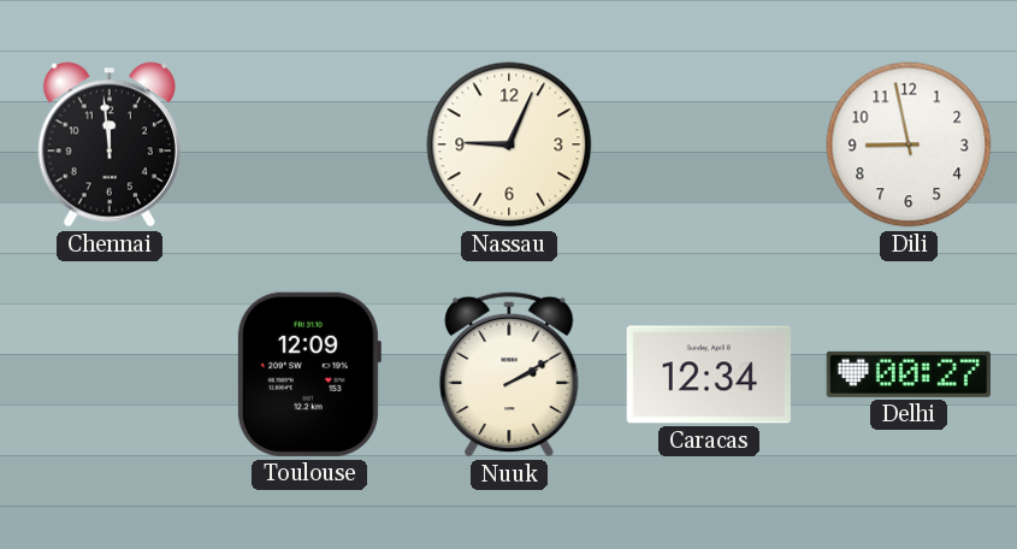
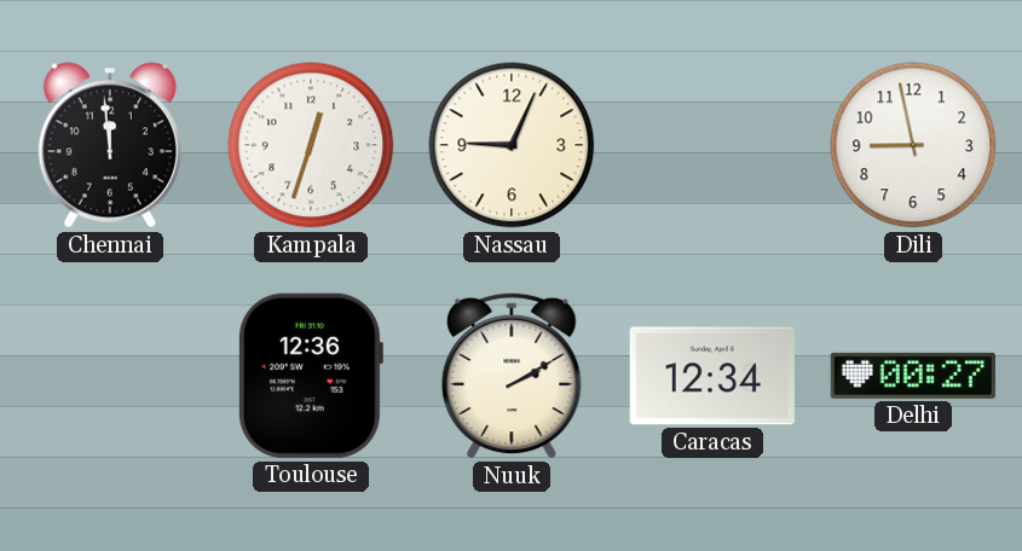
Kampala: none -> 12:33
Toulouse: 12:09 -> 12:36
